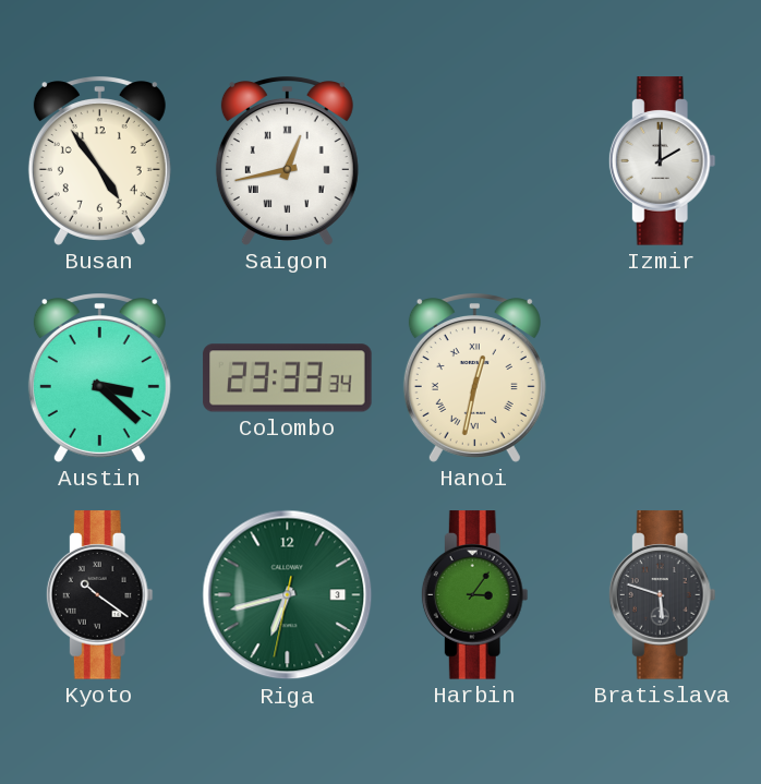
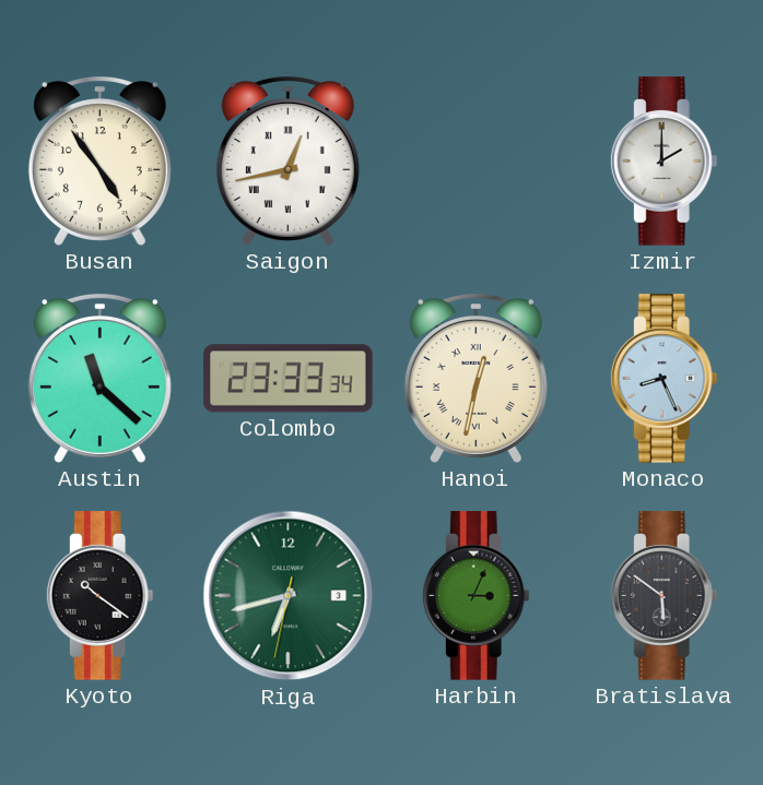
Austin: 3:22 -> 11:22
Monaco: none -> 8:26
Harbin: 3:06 -> 3:04
Bratislava: 5:48 -> 5:51
